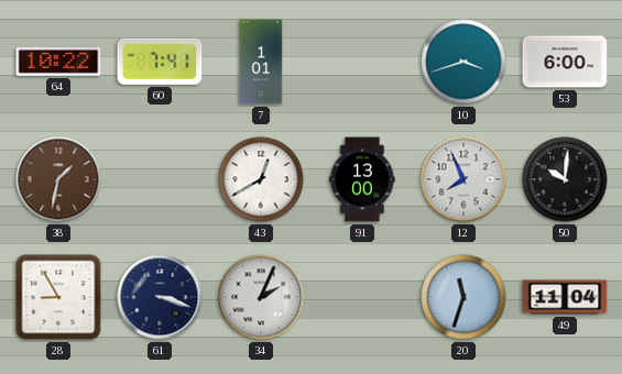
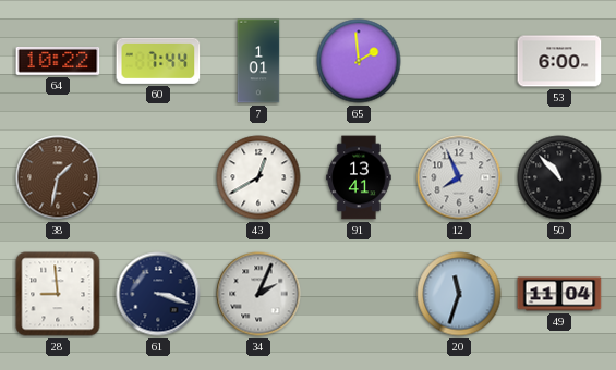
60: 7:41 -> 7:44
65: none -> 1:59
10: 3:42 -> none
91: 13:00 -> 13:41
50: 10:01 -> 10:53
28: 8:55 -> 8:59
